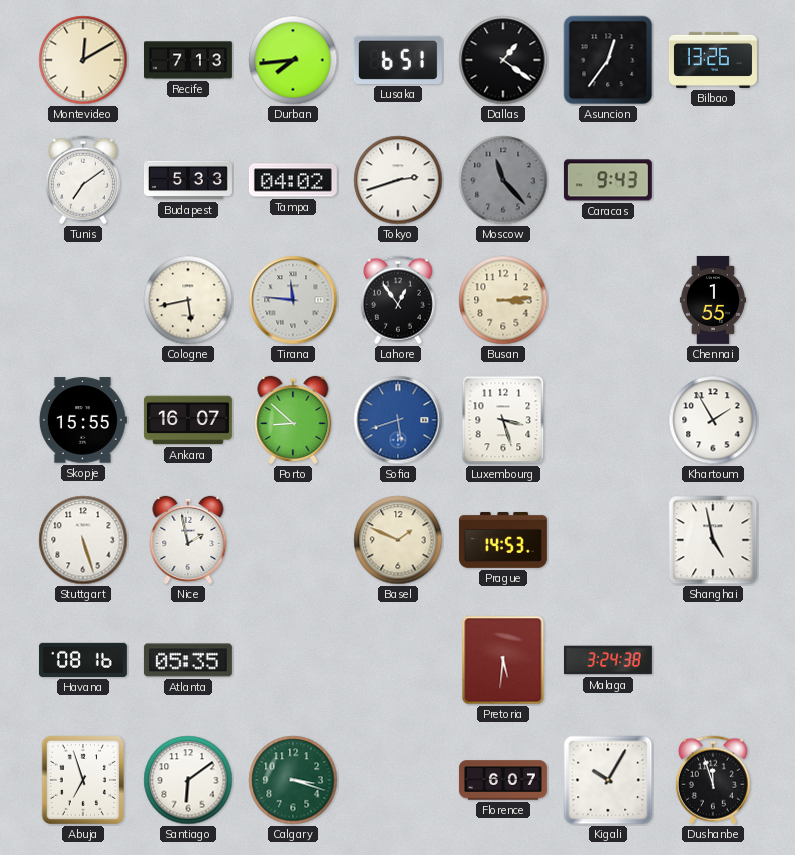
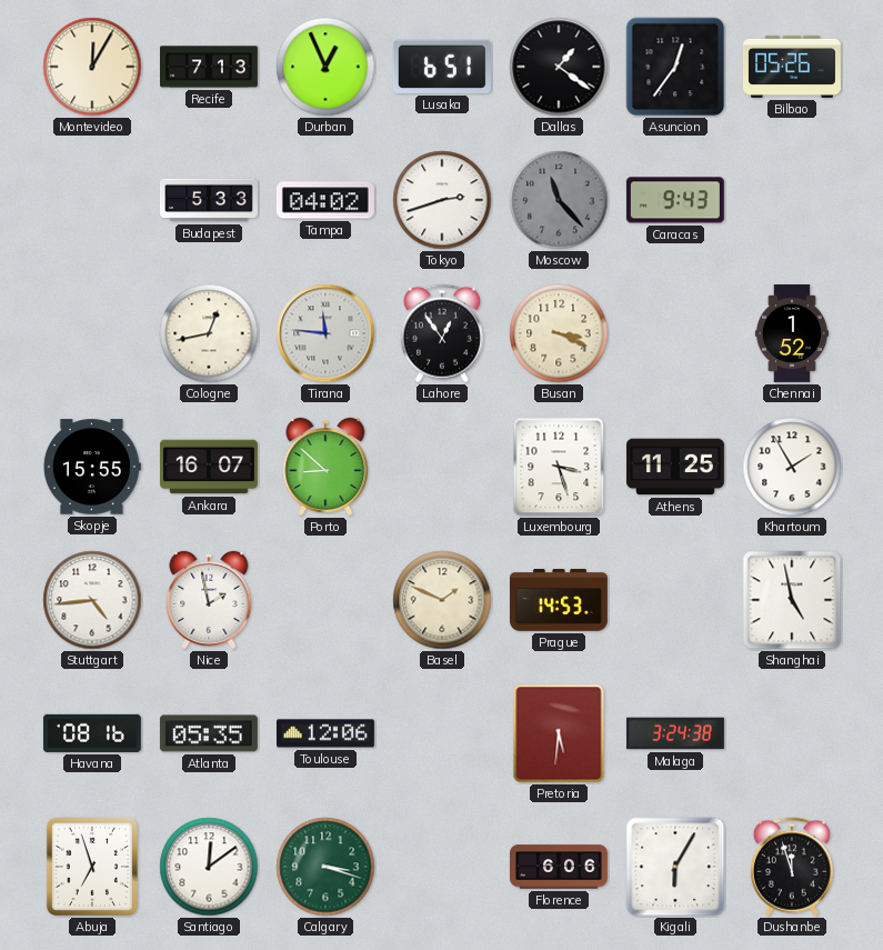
Montevideo: 12:10 -> 12:05
Durban: 7:44 -> 12:56
Bilbao: 13:26 -> 05:26
Tunis: 7:09 -> none
Cologne: 5:43 -> 12:43
Busan: 3:14 -> 3:19
Chennai: 1:55 -> 1:52
Sofia: 5:42 -> none
Athens: none -> 11:25
Stuttgart: 5:27 -> 4:44
Toulouse: none -> 12:06
Santiago: 6:09 -> 12:09
Florence: 6:07 -> 6:06
Kigali: 10:05 -> 6:05
